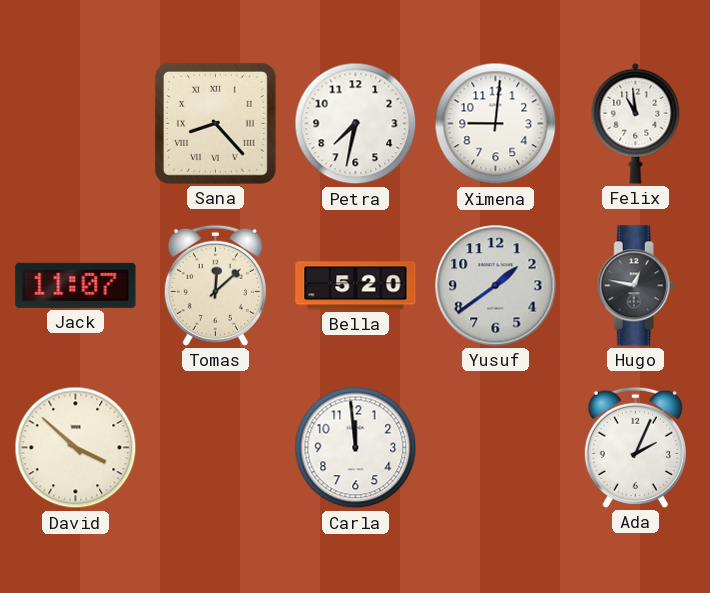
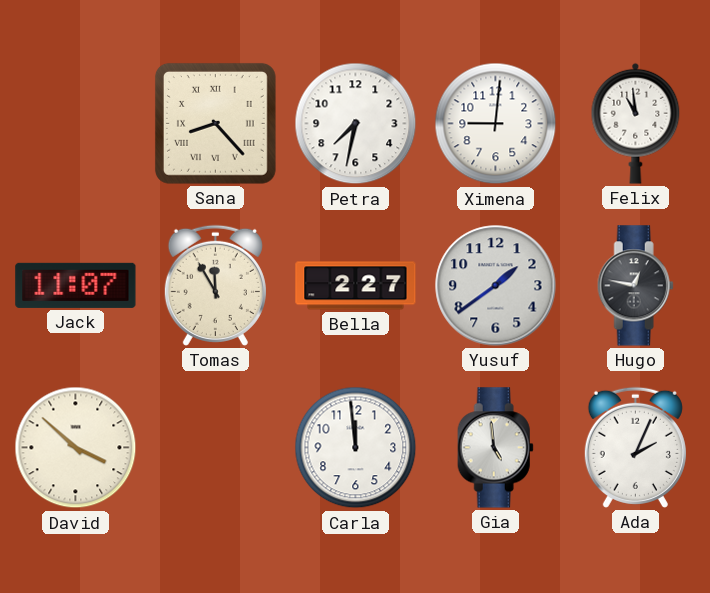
Tomas: 12:08 -> 11:55
Bella: 5:20 -> 2:27
Gia: none -> 4:59
